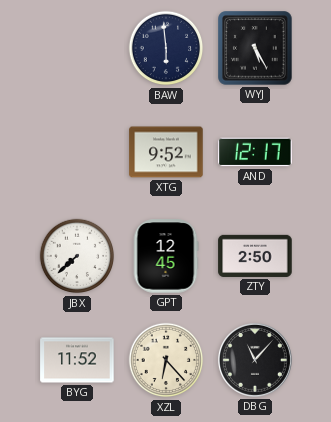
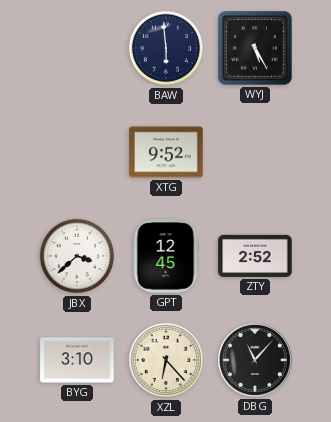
AND: 12:17 -> none
JBX: 7:38 -> 3:38
ZTY: 2:50 -> 2:52
BYG: 11:52 -> 3:10
